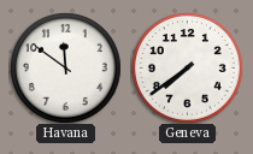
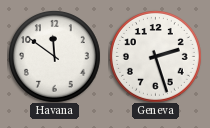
Geneva: 7:39 -> 2:27
